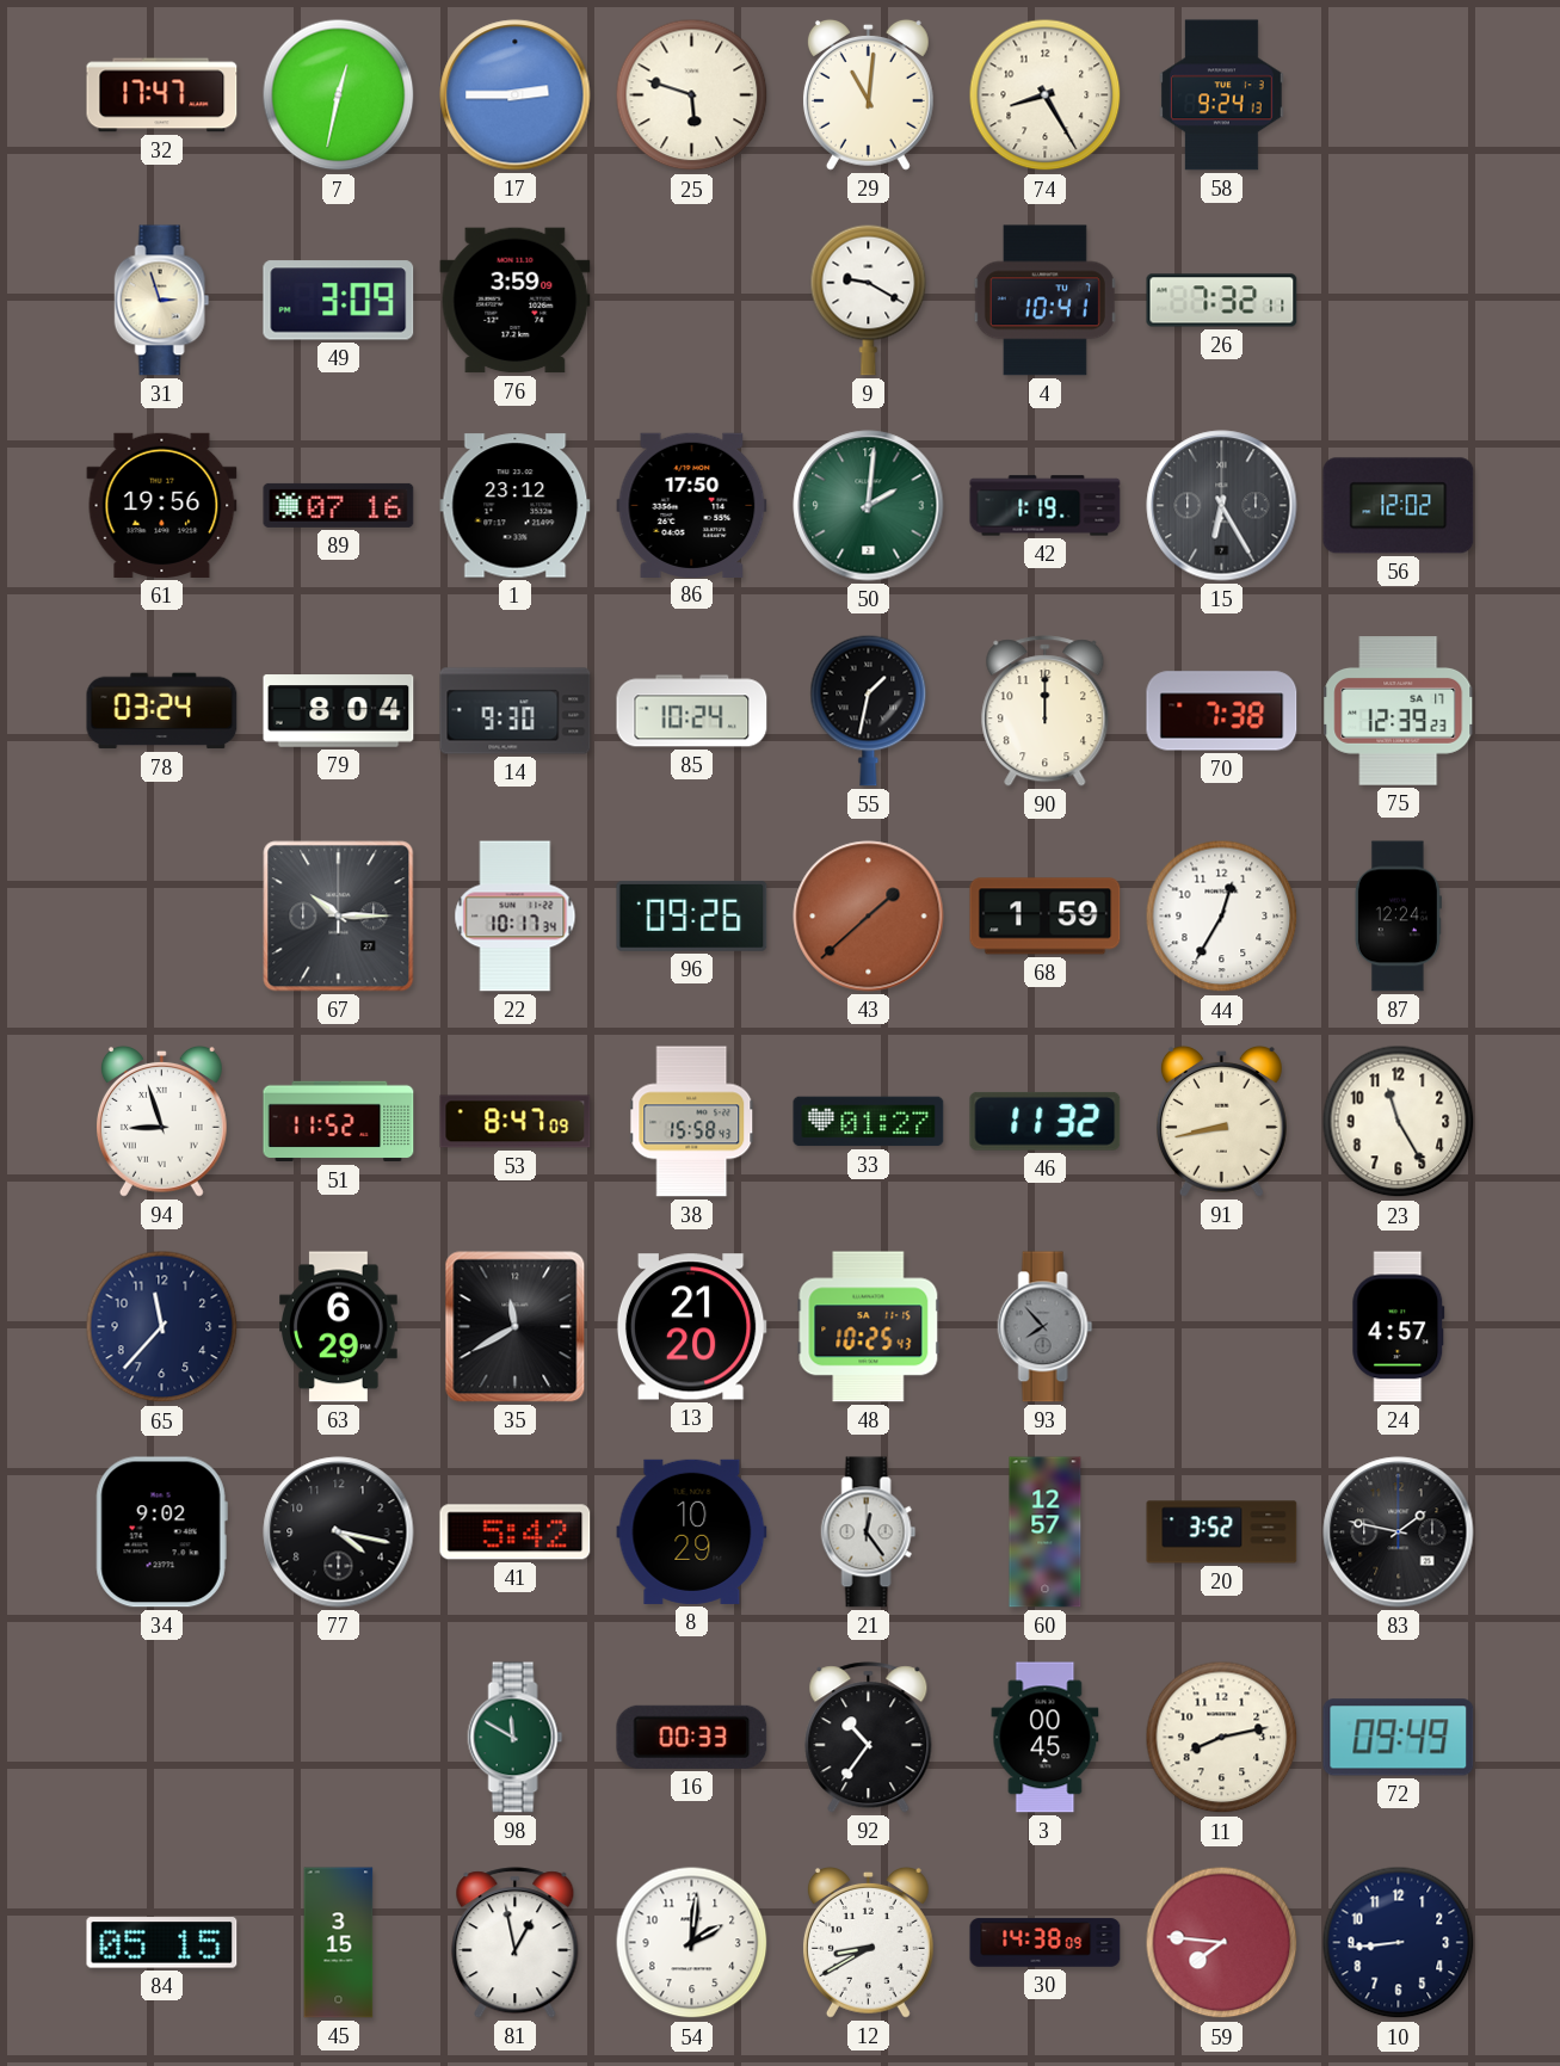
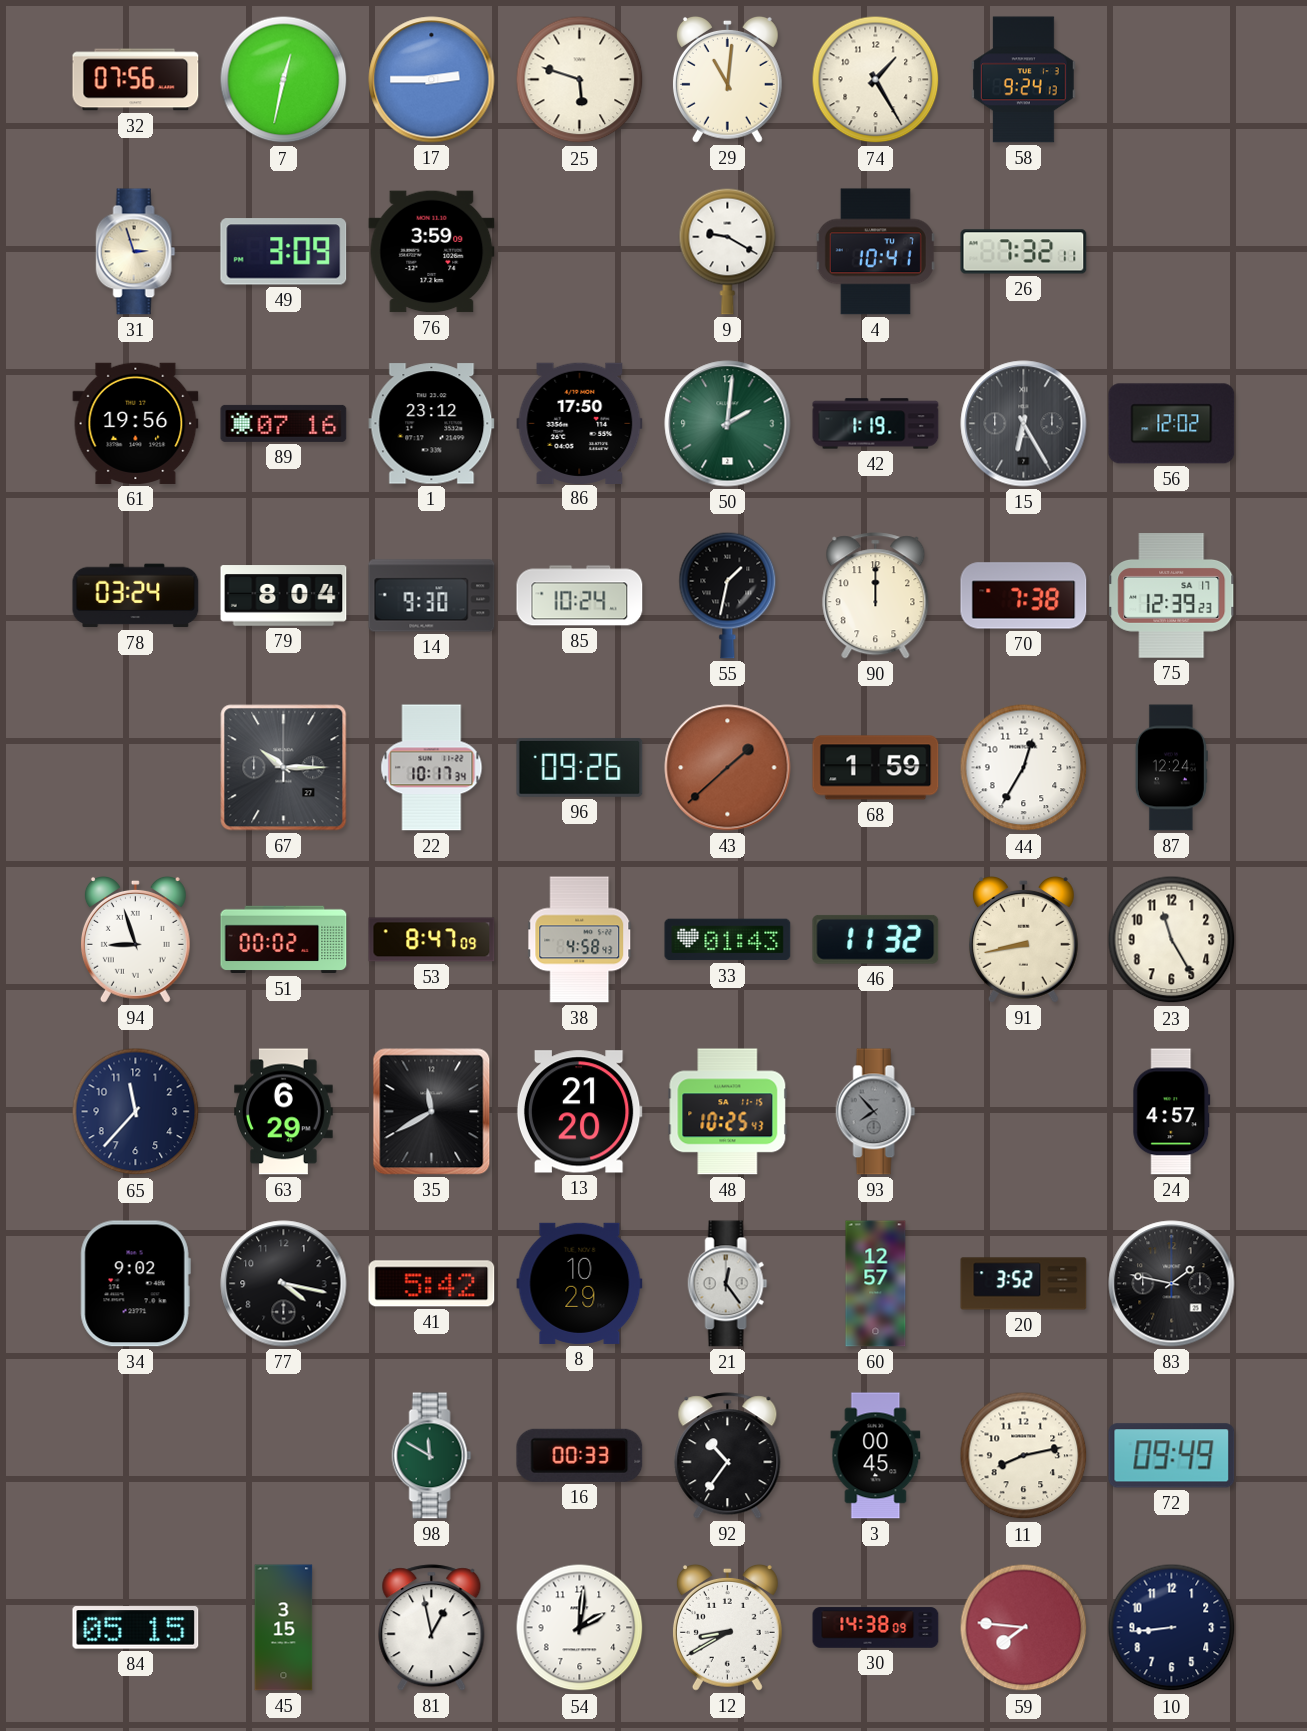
32: 17:47 -> 07:56
74: 8:25 -> 1:25
51: 11:52 -> 00:02
38: 15:58 -> 4:58
33: 01:27 -> 01:43
